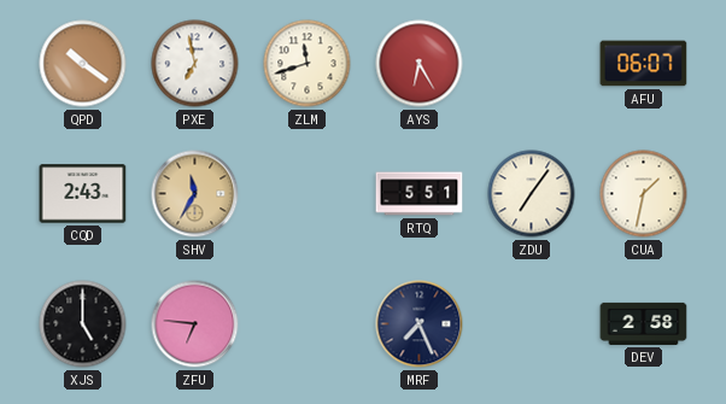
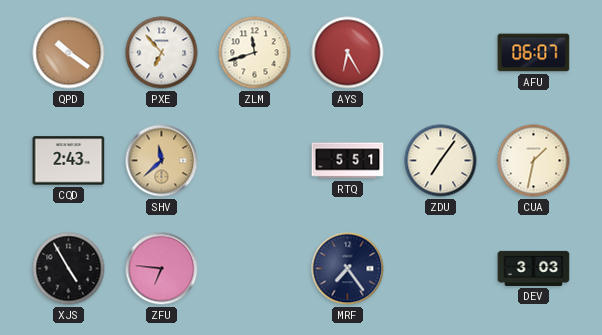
PXE: 6:58 -> 6:53
SHV: 11:35 -> 11:38
XJS: 5:00 -> 4:55
MRF: 7:26 -> 7:24
DEV: 2:58 -> 3:03
